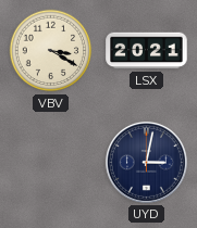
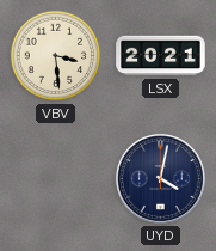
VBV: 3:20 -> 3:29
UYD: 3:02 -> 4:02
